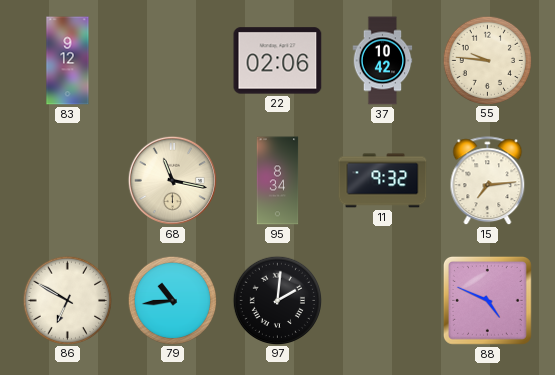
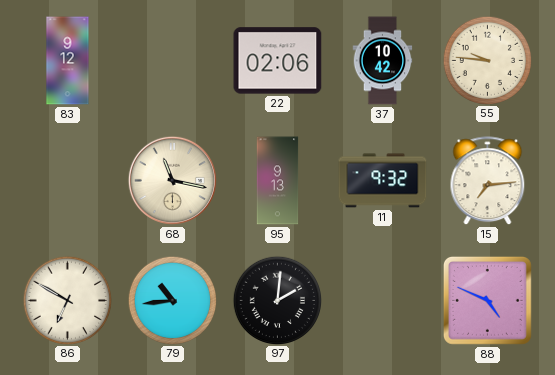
95: 8:34 -> 9:13
